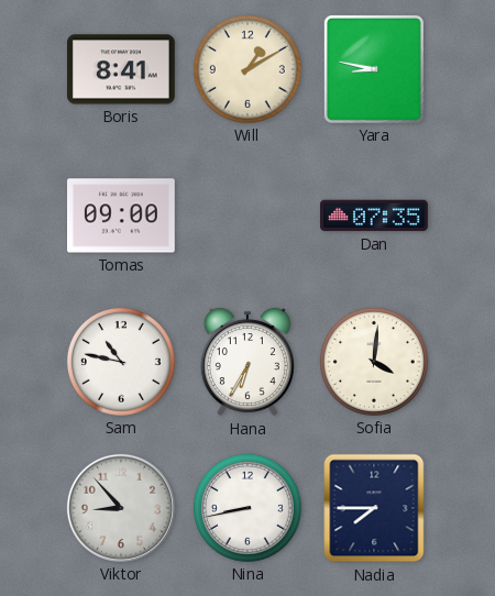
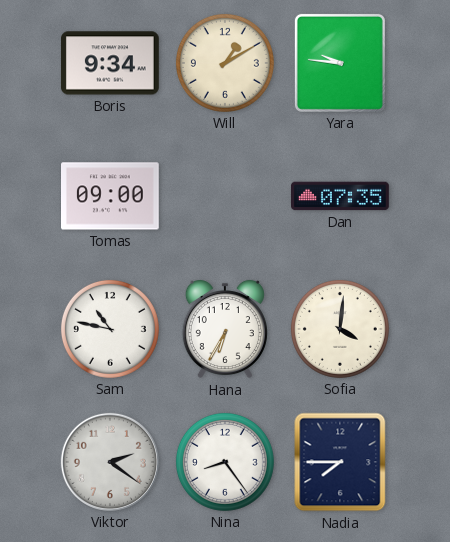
Boris: 8:41 -> 9:34
Yara: 8:47 -> 9:46
Viktor: 8:53 -> 2:21
Nina: 8:43 -> 8:24
